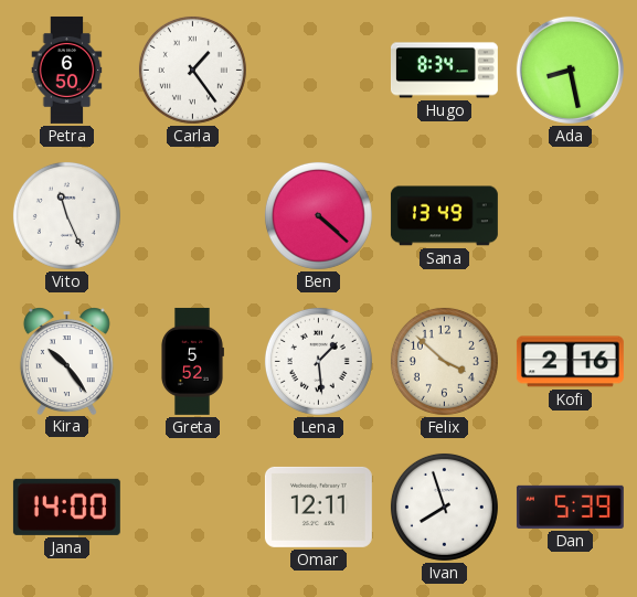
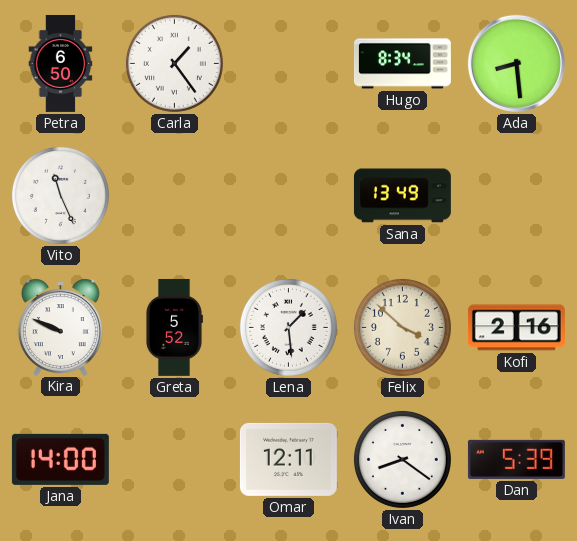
Ada: 8:28 -> 8:29
Ben: 4:22 -> none
Kira: 10:24 -> 9:49
Ivan: 7:57 -> 8:21
